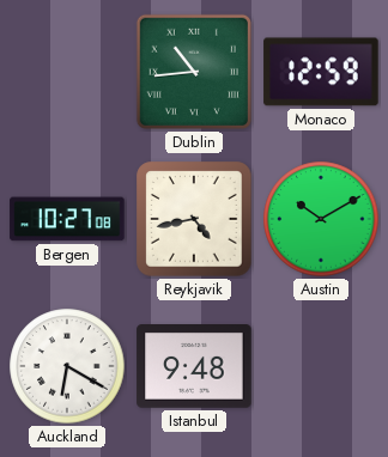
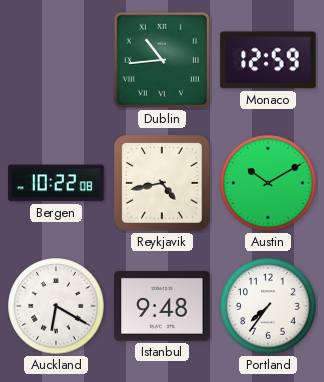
Bergen: 10:27 -> 10:22
Portland: none -> 7:36
